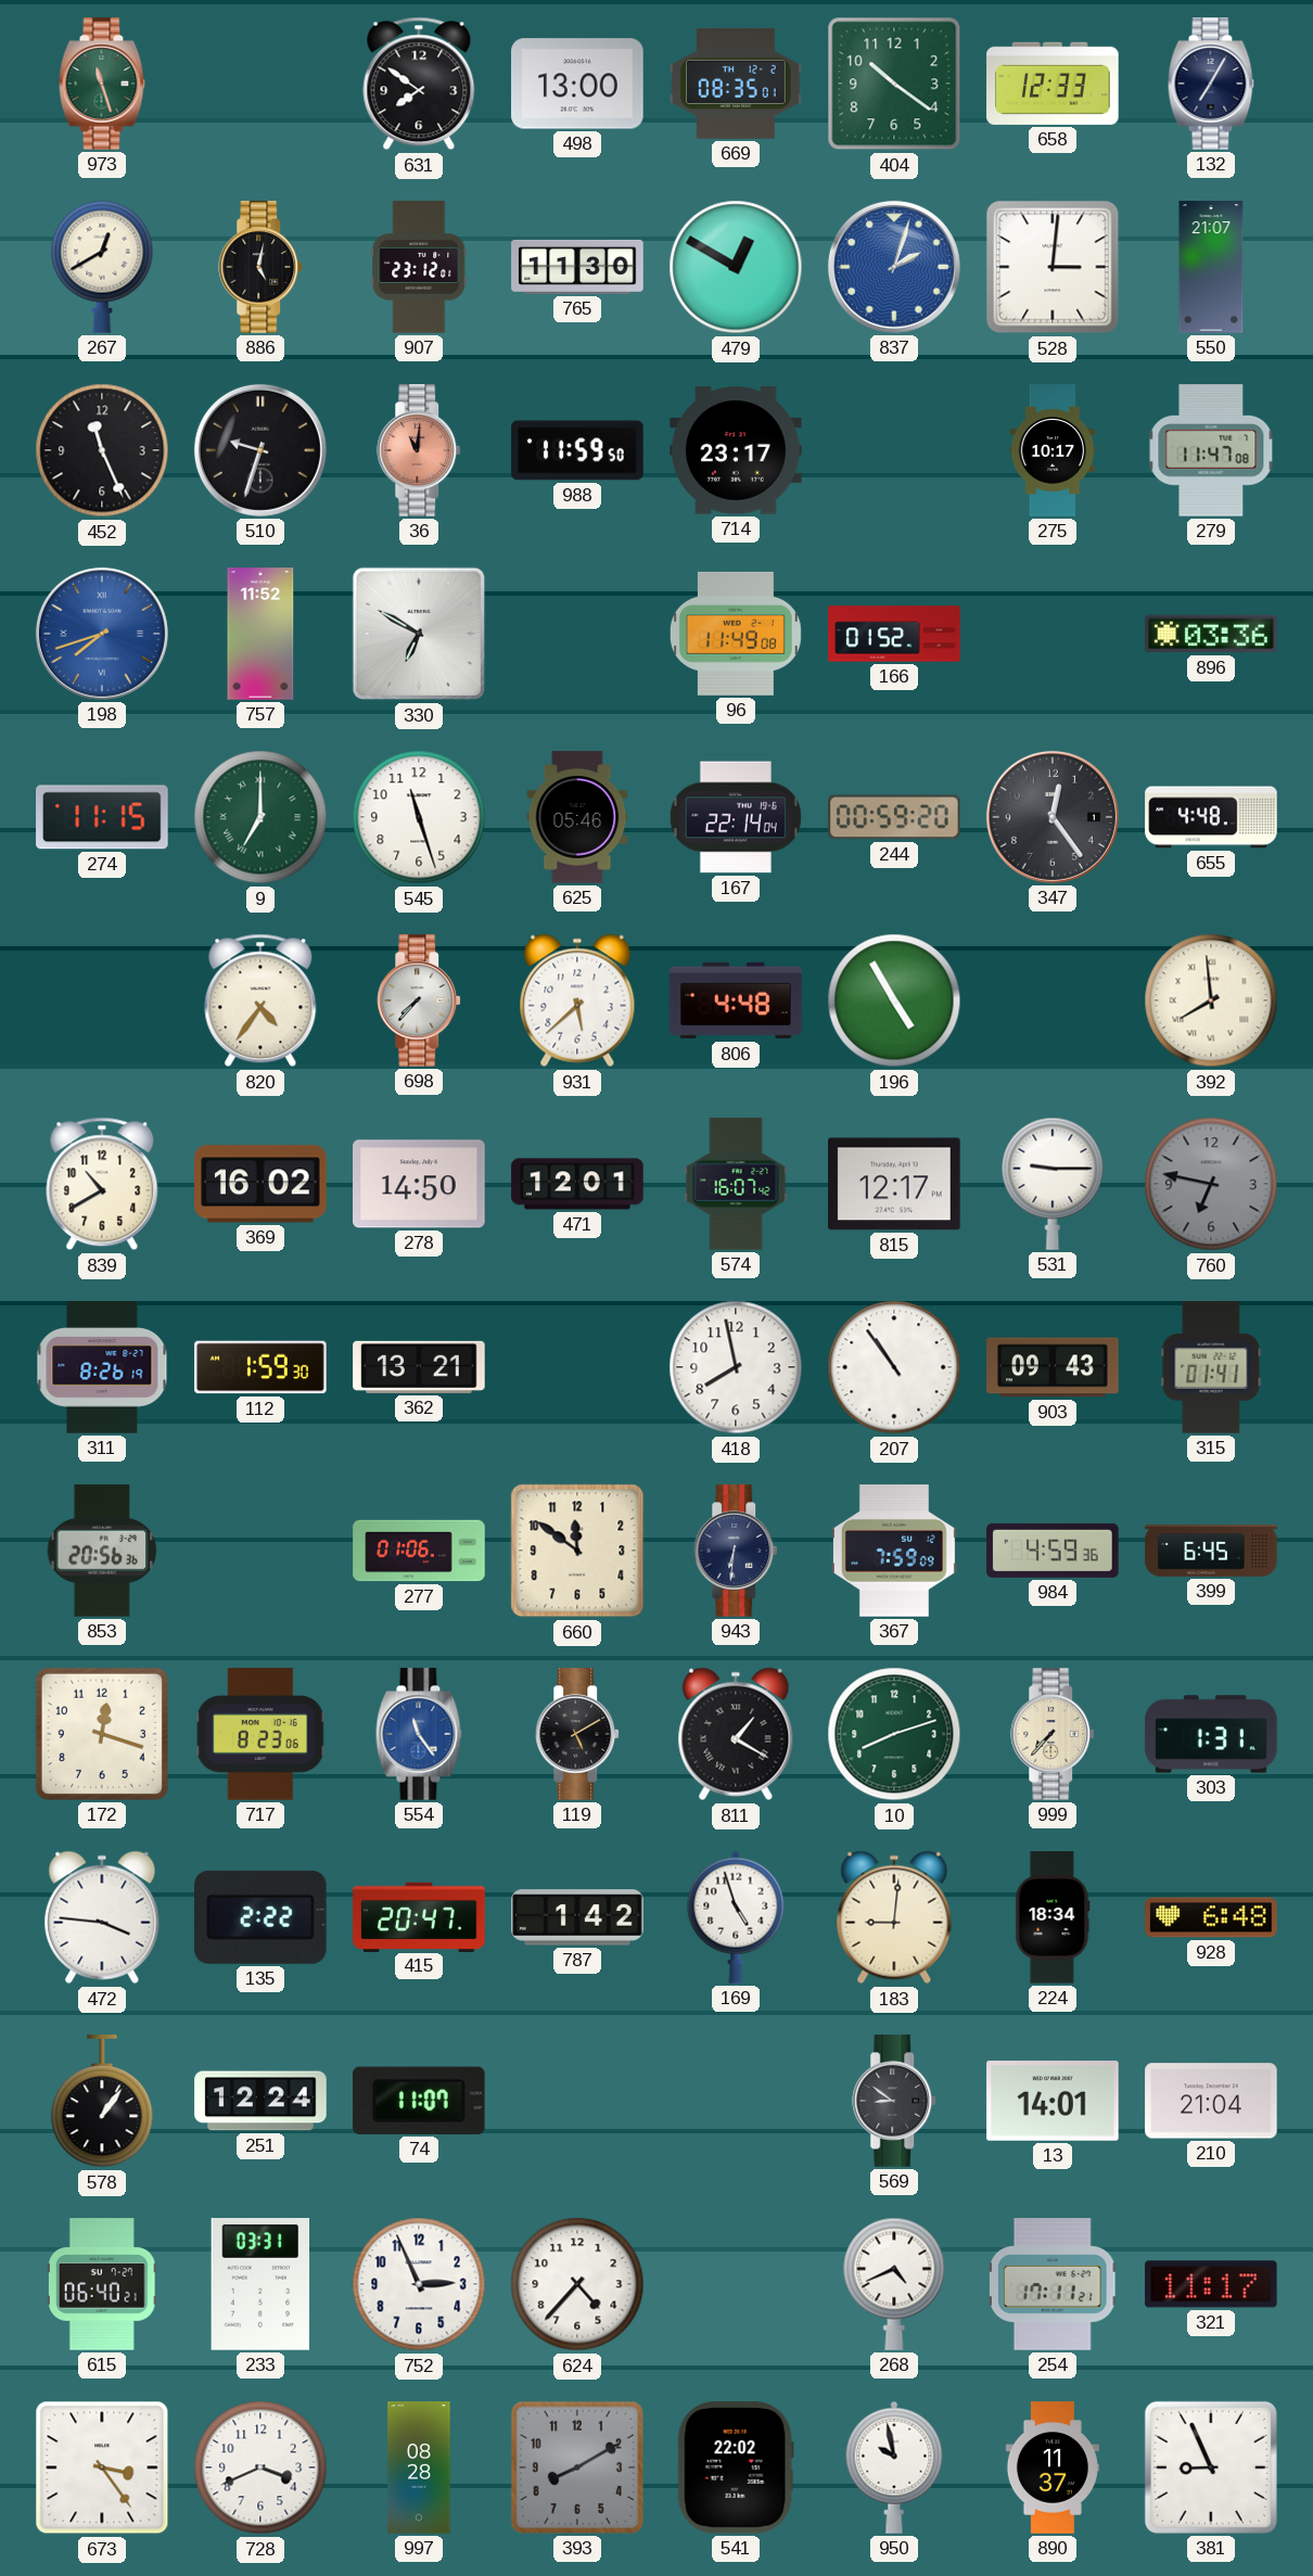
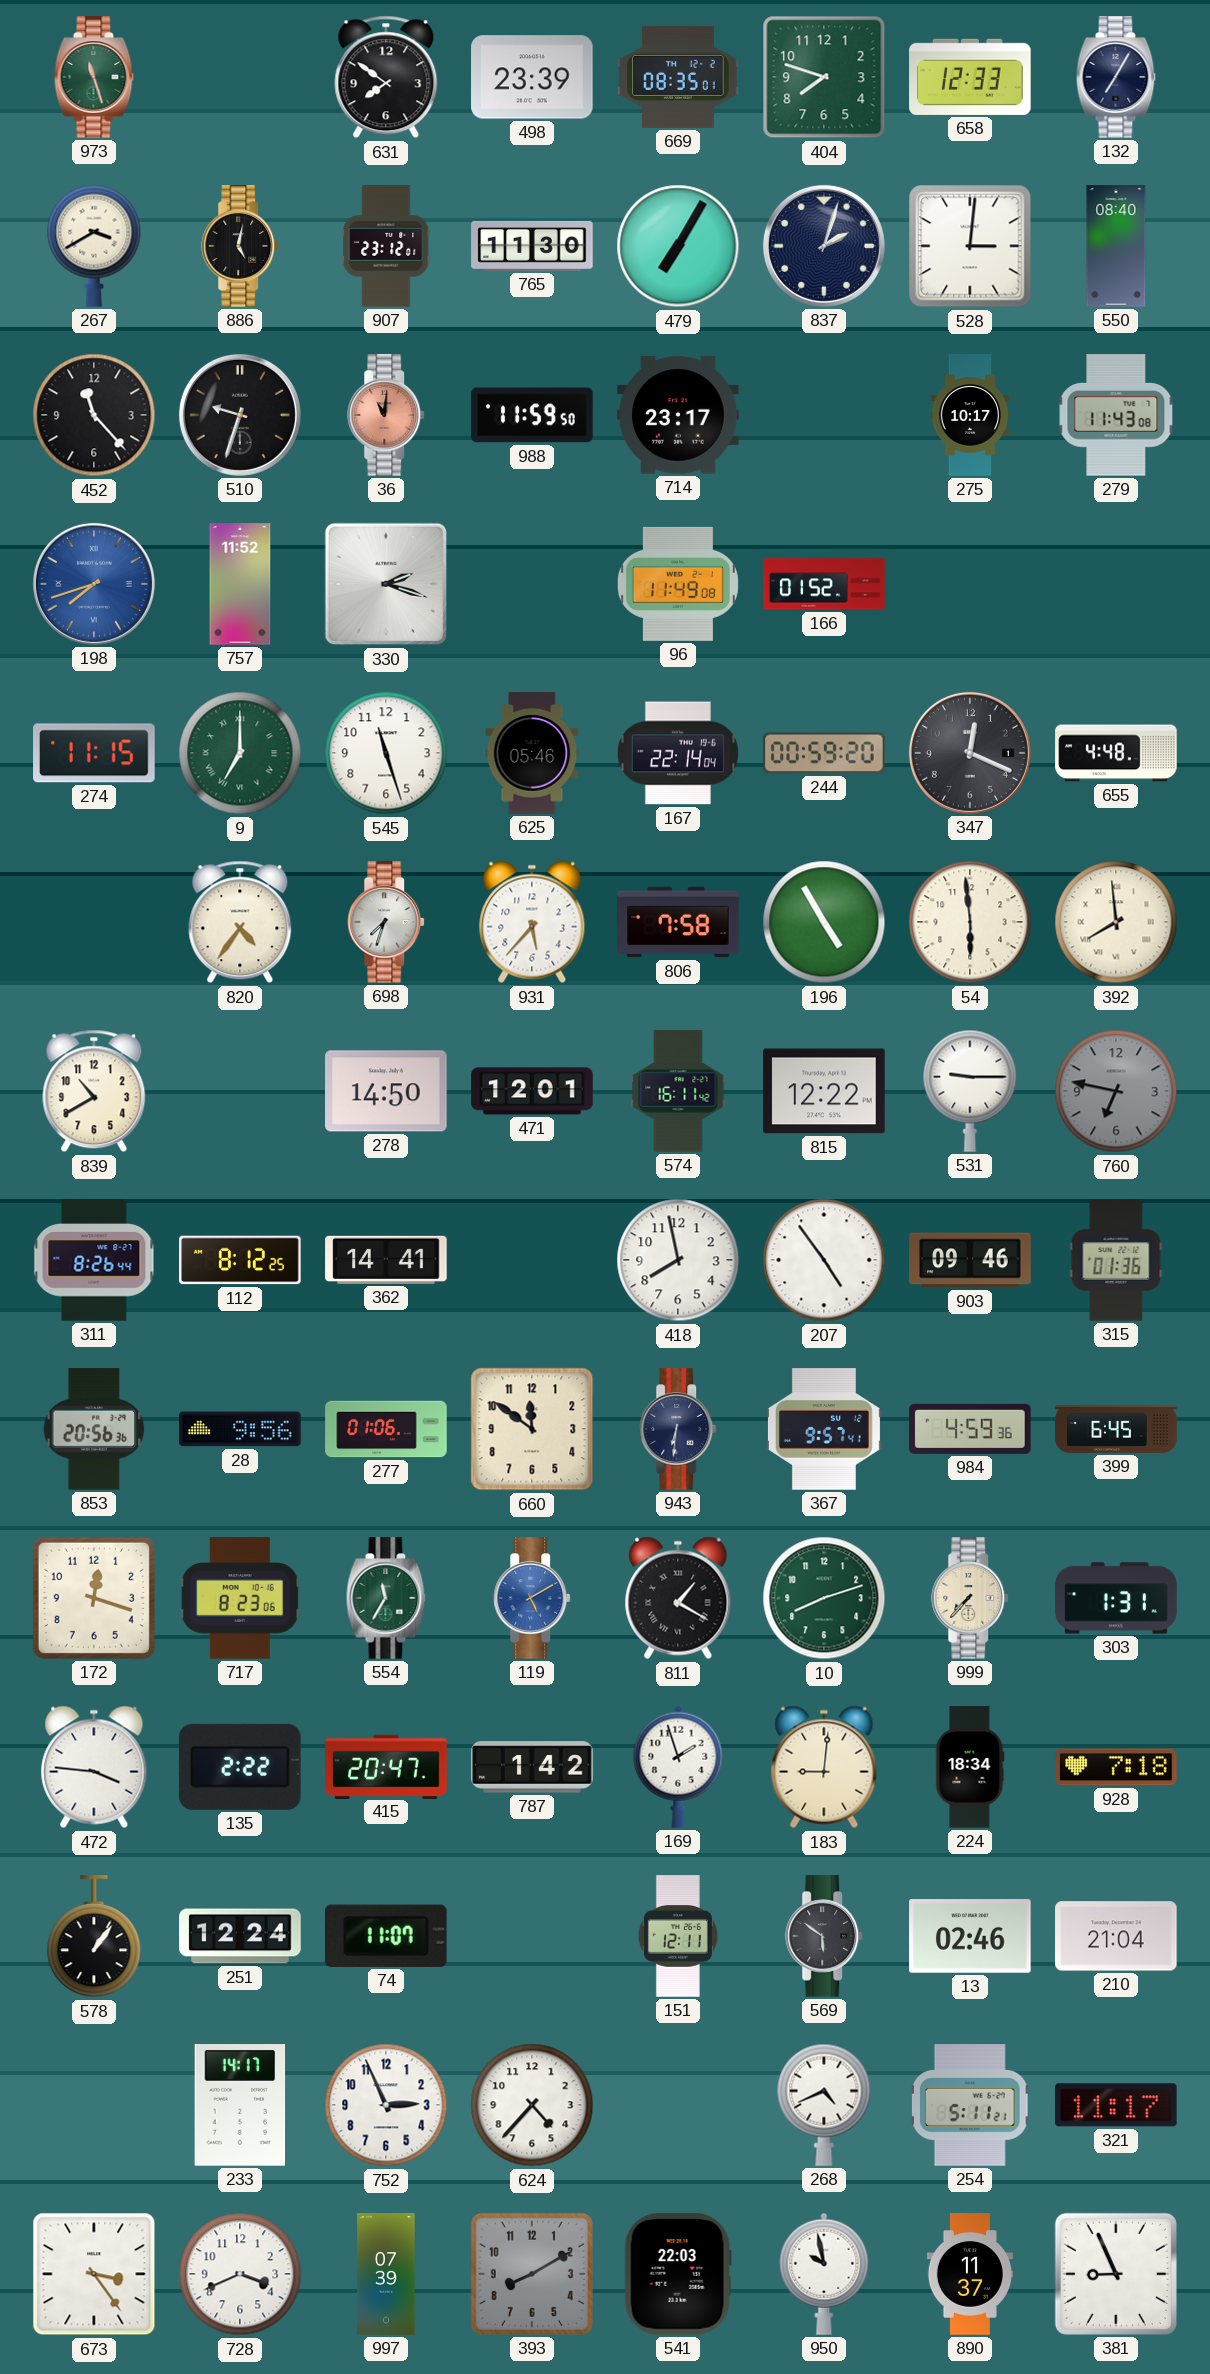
498: 13:00 -> 23:39
404: 10:21 -> 7:48
267: 12:40 -> 3:40
479: 12:50 -> 7:05
837 dial: blue -> navy
550: 21:07 -> 08:40
452: 11:26 -> 11:23
279: 11:47 -> 11:43
330: 6:50 -> 2:18
896: 03:36 -> none
347: 12:24 -> 12:19
698: 7:37 -> 7:33
931: 5:38 -> 5:37
806: 4:48 -> 7:58
54: none -> 5:59
369: 16:02 -> none
574: 16:07 -> 16:11
815: 12:17 -> 12:22
311: 8:26:19 -> 8:26:44
112: 1:59 -> 8:12
362: 13:21 -> 14:41
207: 10:54 -> 4:54
903: 09:43 -> 09:46
315: 01:41 -> 01:36
28: none -> 9:56
367: 7:59 -> 9:57
554: 11:24 -> 11:35
554 dial: blue -> green
119 dial: black -> blue
169: 4:57 -> 1:57
928: 6:48 -> 7:18
151: none -> 12:11
569: 8:51 -> 5:51
13: 14:01 -> 02:46
615: 06:40 -> none
233: 03:31 -> 14:17
254: 17:11 -> 5:11
997: 08:28 -> 07:39
541: 22:02 -> 22:03
